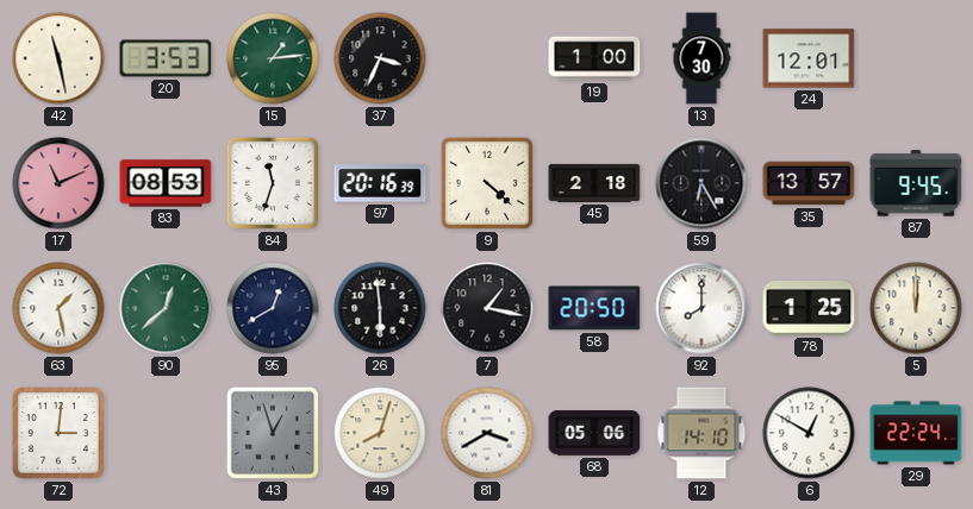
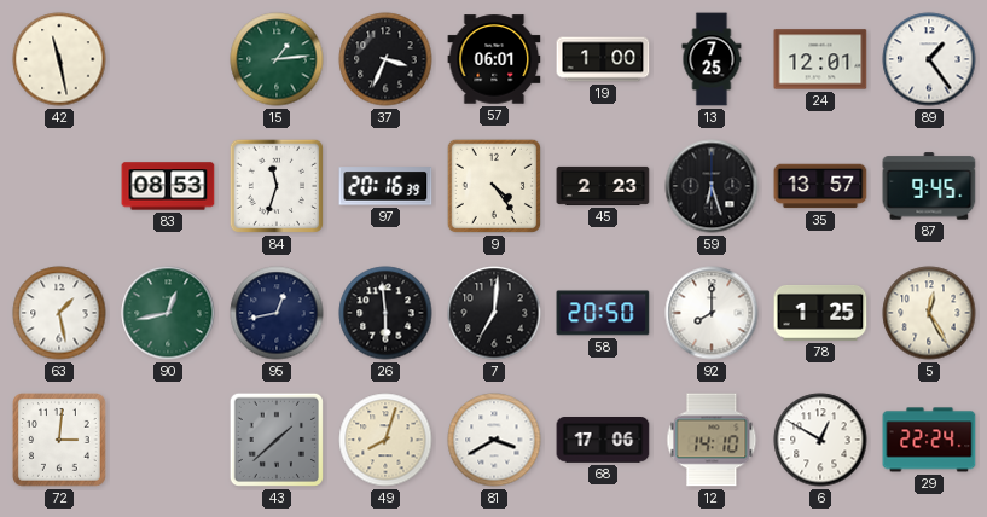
20: 3:53 -> none
57: none -> 06:01
13: 7:30 -> 7:25
89: none -> 1:24
17: 11:11 -> none
9: 4:22 -> 4:24
45: 2:18 -> 2:23
59: 6:25 -> 6:27
90: 12:38 -> 12:43
95: 12:40 -> 12:43
7: 1:17 -> 7:01
5: 12:00 -> 12:25
43: 12:57 -> 1:38
68: 05:06 -> 17:06
